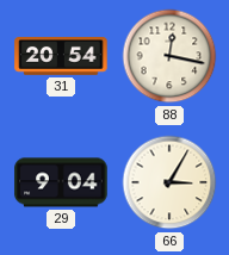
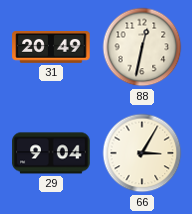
31: 20:54 -> 20:49
88: 12:17 -> 12:32
